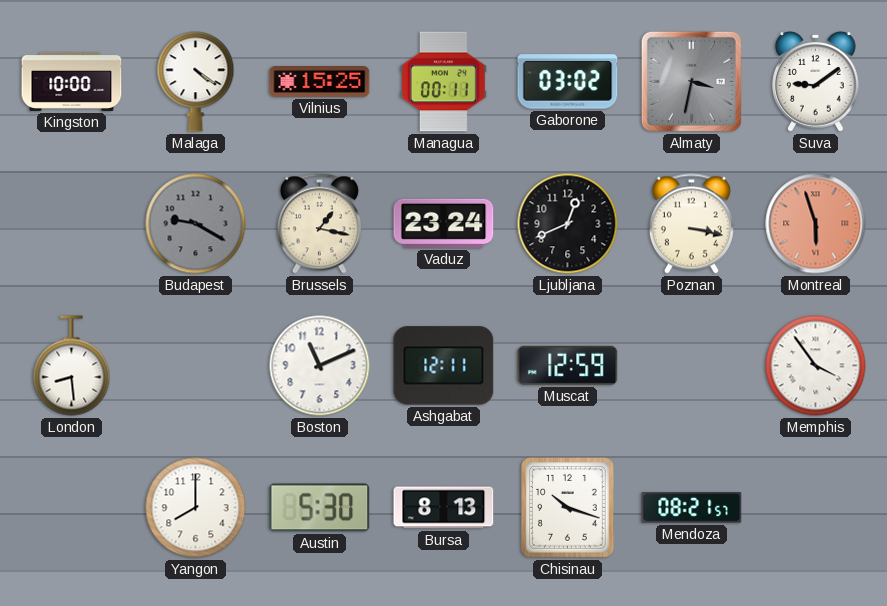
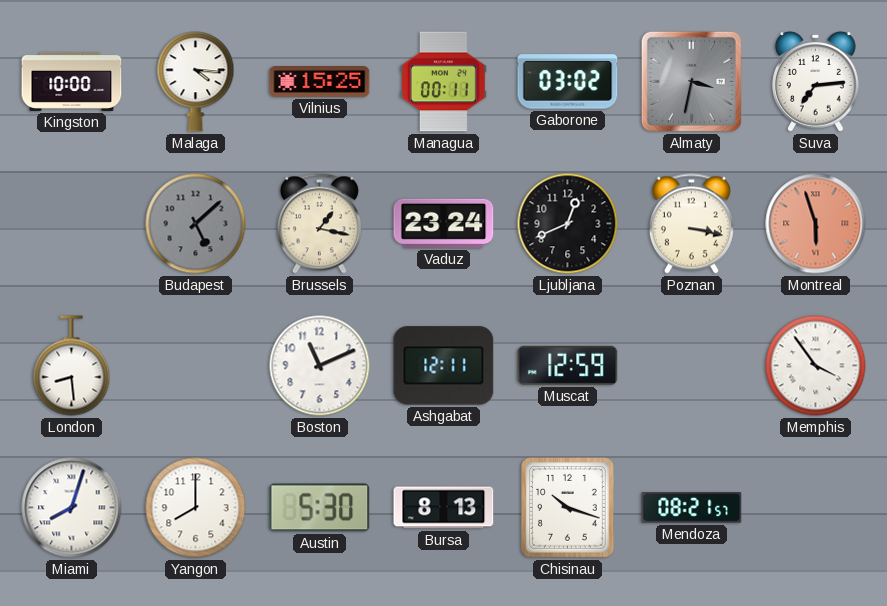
Malaga: 4:21 -> 4:16
Suva: 9:09 -> 7:14
Budapest: 9:20 -> 5:08
Miami: none -> 8:03
